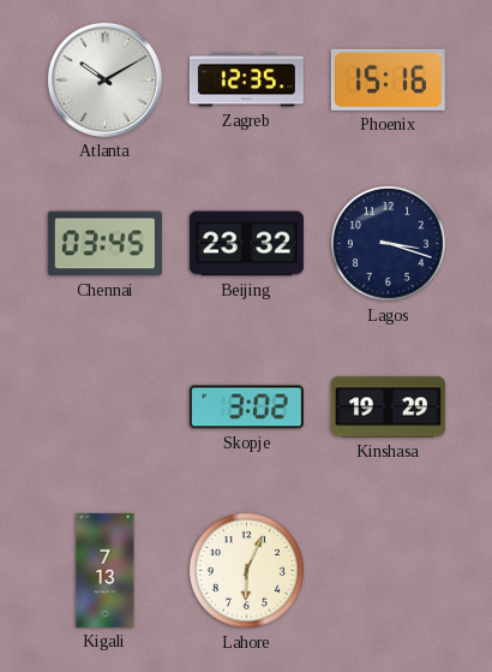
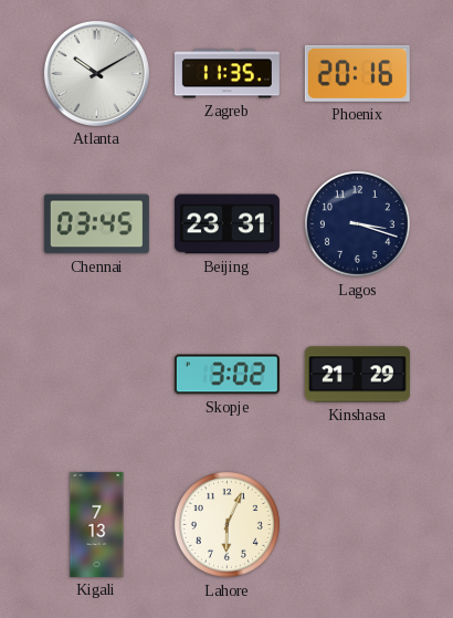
Zagreb: 12:35 -> 11:35
Phoenix: 15:16 -> 20:16
Beijing: 23:32 -> 23:31
Kinshasa: 19:29 -> 21:29
